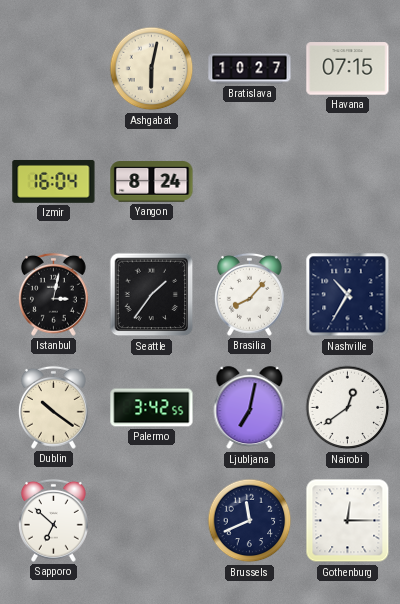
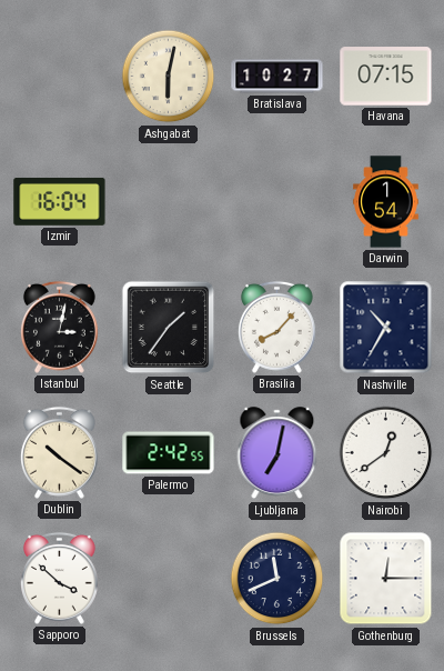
Yangon: 8:24 -> none
Darwin: none -> 1:54
Palermo: 3:42 -> 2:42
Sapporo: 6:52 -> 3:52
